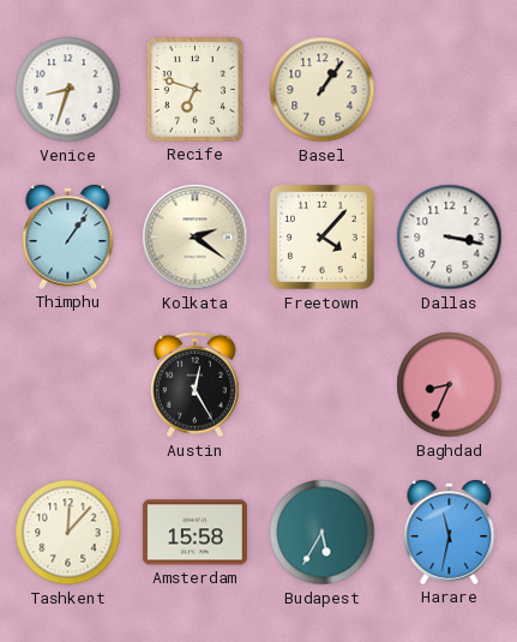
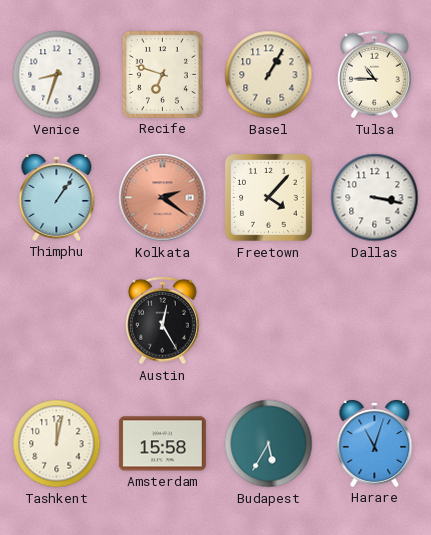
Basel: 1:06 -> 1:05
Tulsa: none -> 10:45
Kolkata dial: cream -> salmon
Baghdad: 8:34 -> none
Tashkent: 12:07 -> 12:02
Harare: 11:32 -> 11:03
